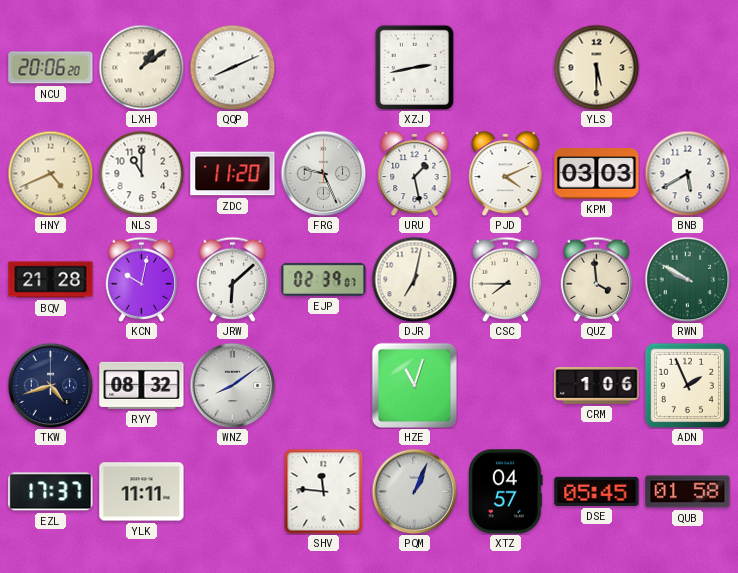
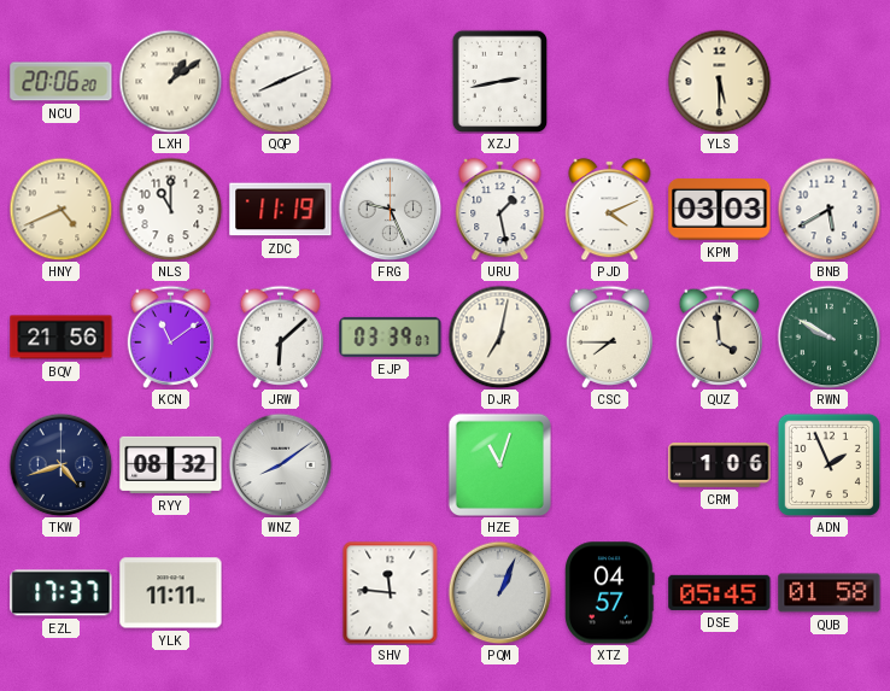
ZDC: 11:20 -> 11:19
BQV: 21:28 -> 21:56
KCN: 10:02 -> 11:09
EJP: 02:39 -> 03:39
